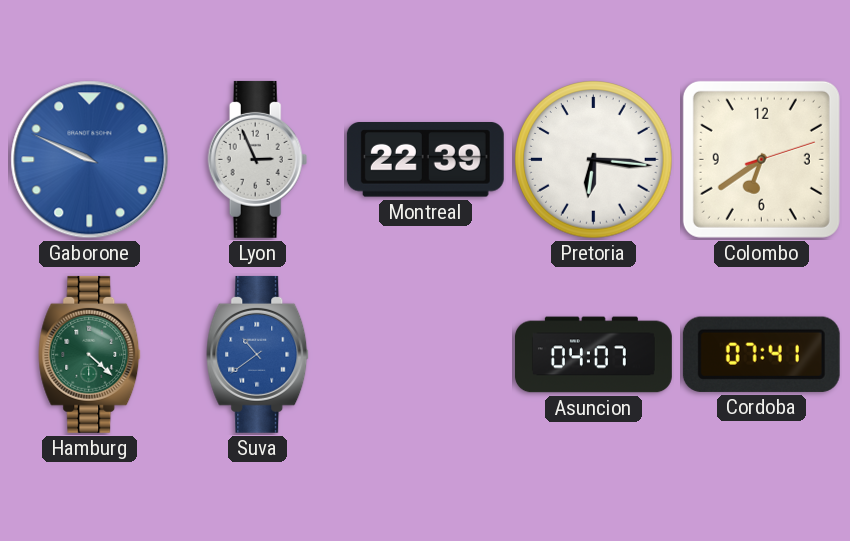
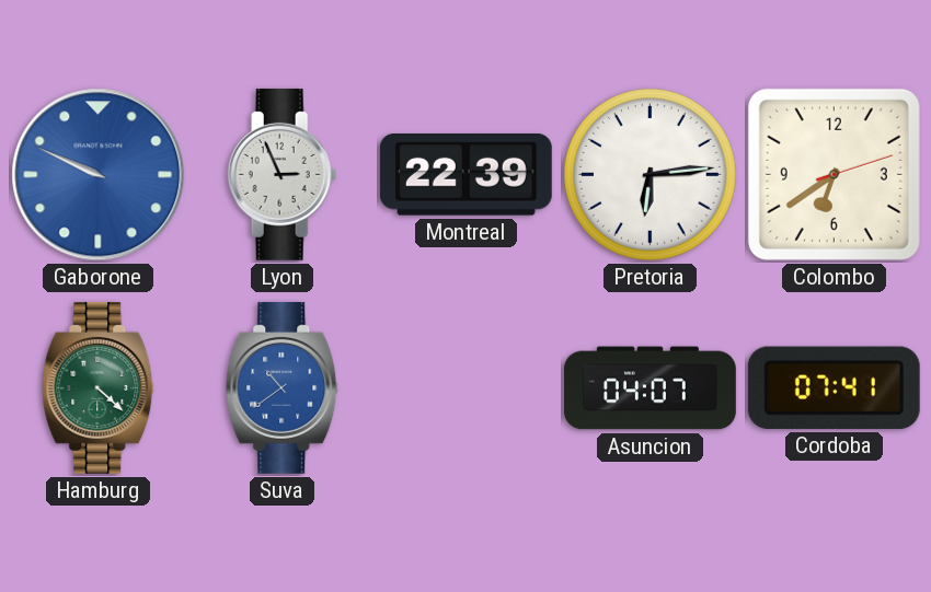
Pretoria: 6:16 -> 6:14
